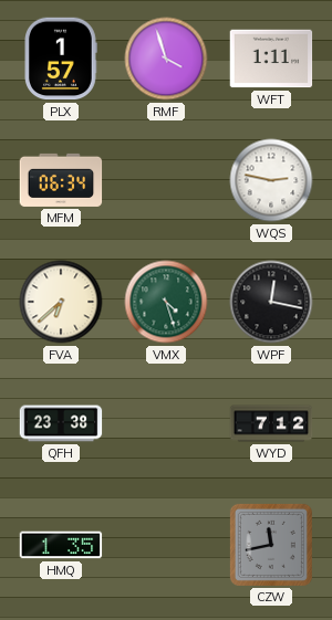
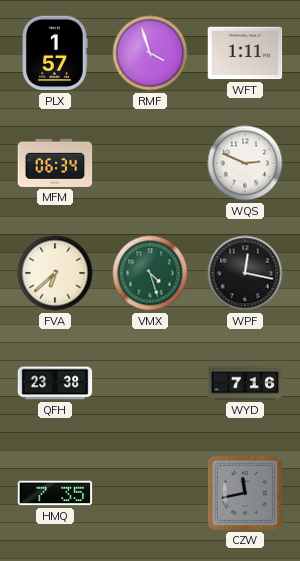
WQS: 2:47 -> 2:49
WYD: 7:12 -> 7:16
HMQ: 1:35 -> 7:35
